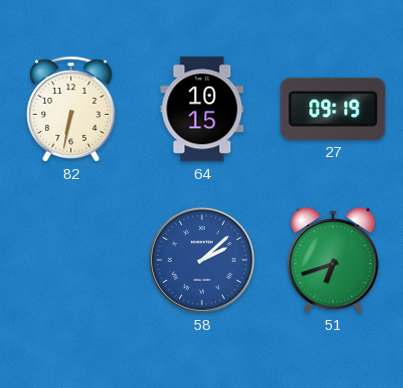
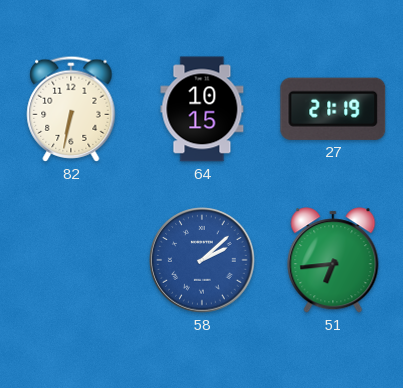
27: 09:19 -> 21:19
51: 6:42 -> 6:44
